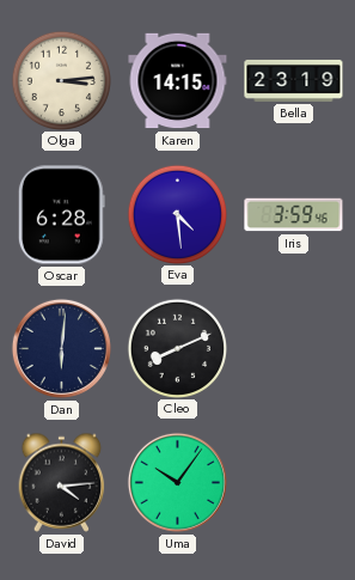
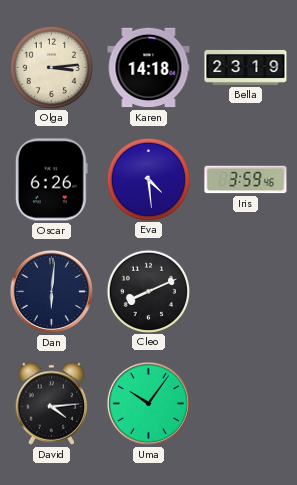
Karen: 14:15 -> 14:18
Oscar: 6:28 -> 6:26
